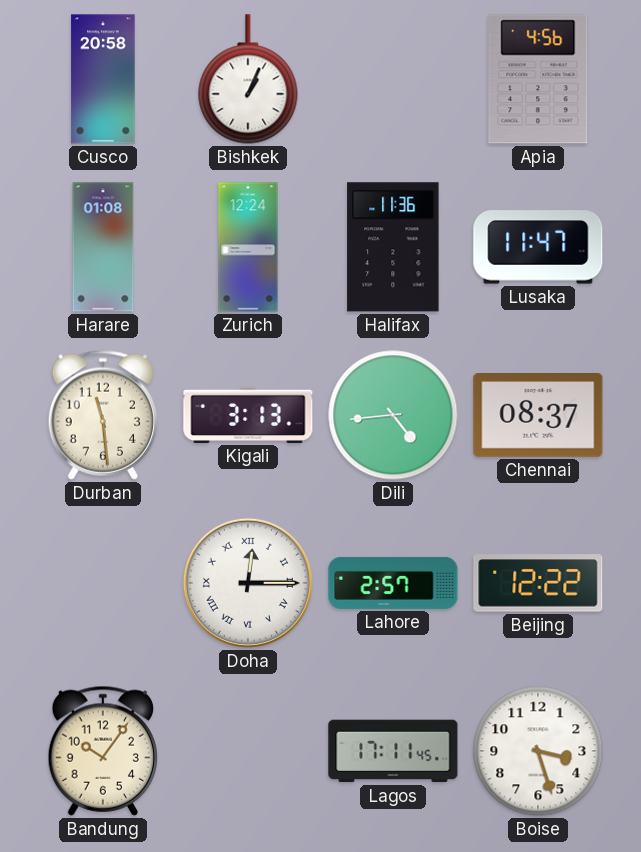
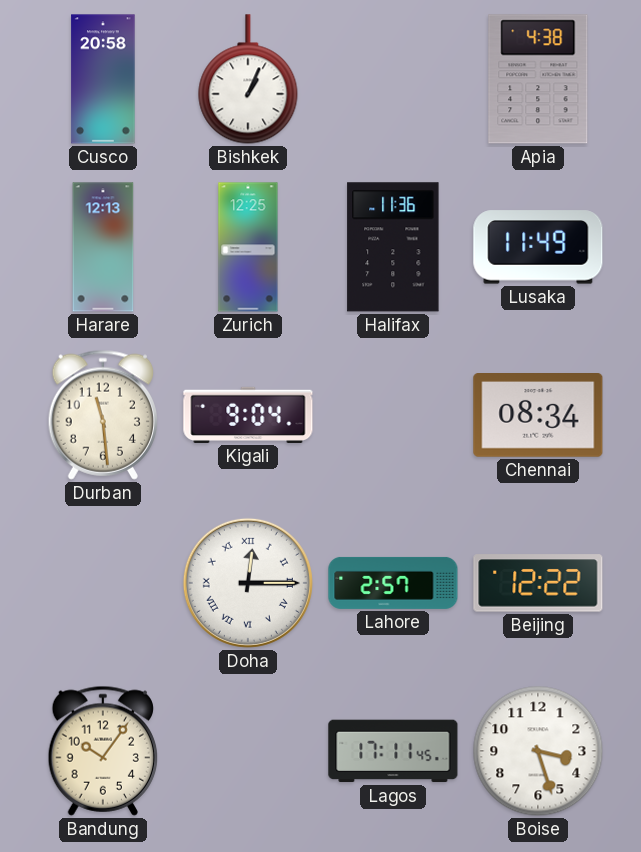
Apia: 4:56 -> 4:38
Harare: 01:08 -> 12:13
Zurich: 12:24 -> 12:25
Lusaka: 11:47 -> 11:49
Kigali: 3:13 -> 9:04
Dili: 4:44 -> none
Chennai: 08:37 -> 08:34
